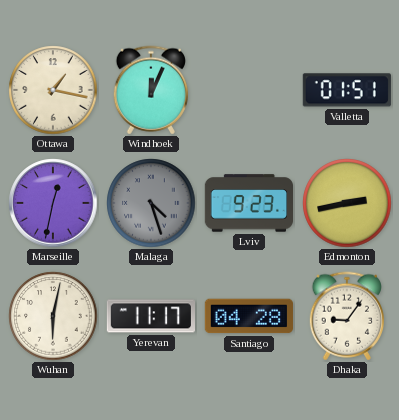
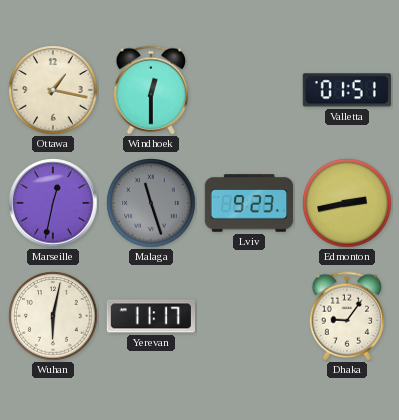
Windhoek: 12:04 -> 12:30
Malaga: 4:27 -> 11:27
Santiago: 04:28 -> none
